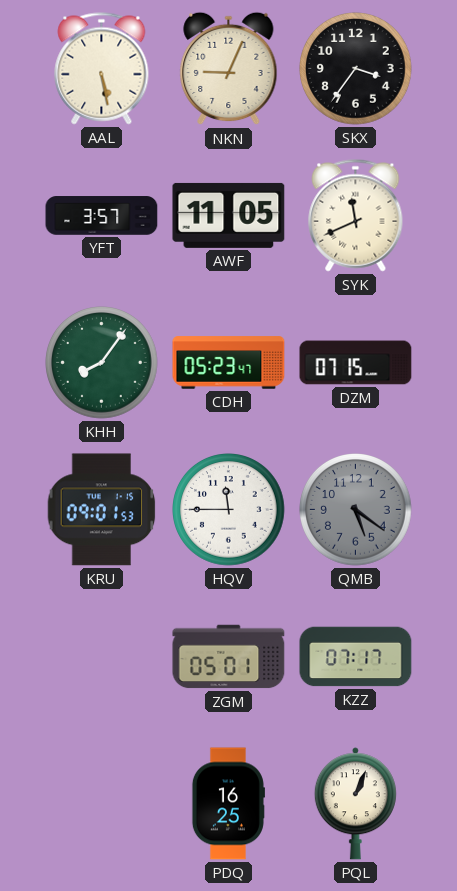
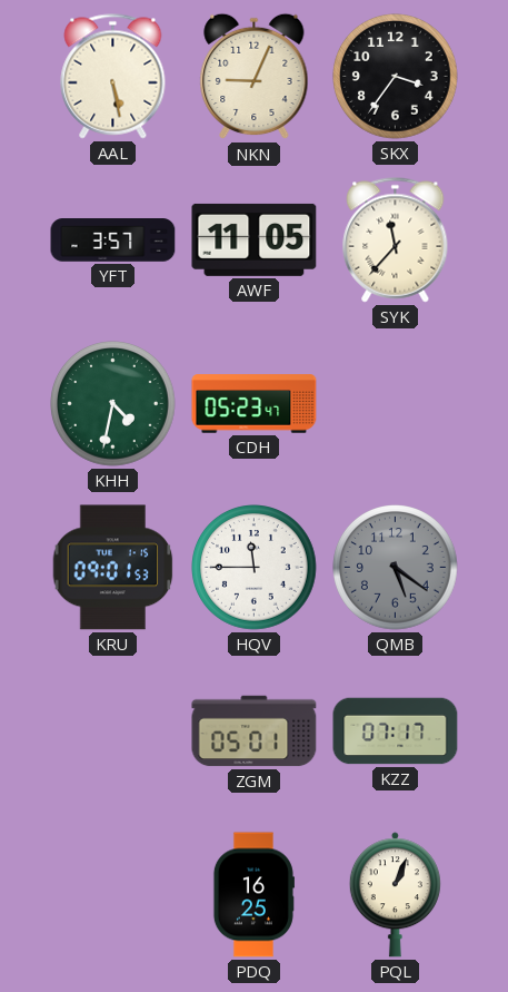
SYK: 11:41 -> 11:37
KHH: 8:06 -> 4:32
DZM: 07:15 -> none
